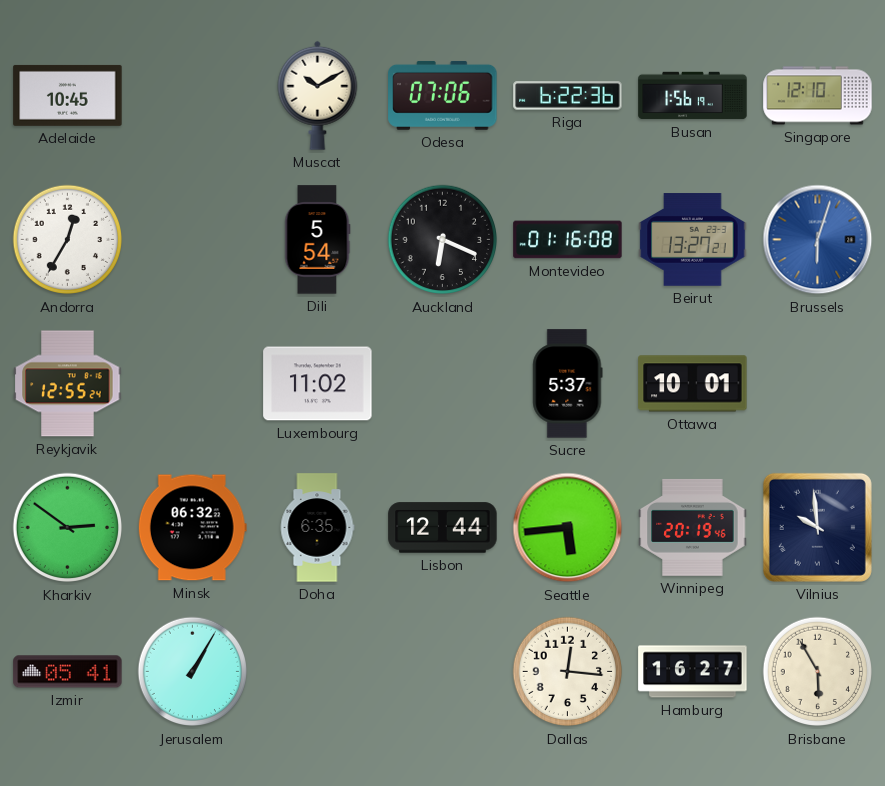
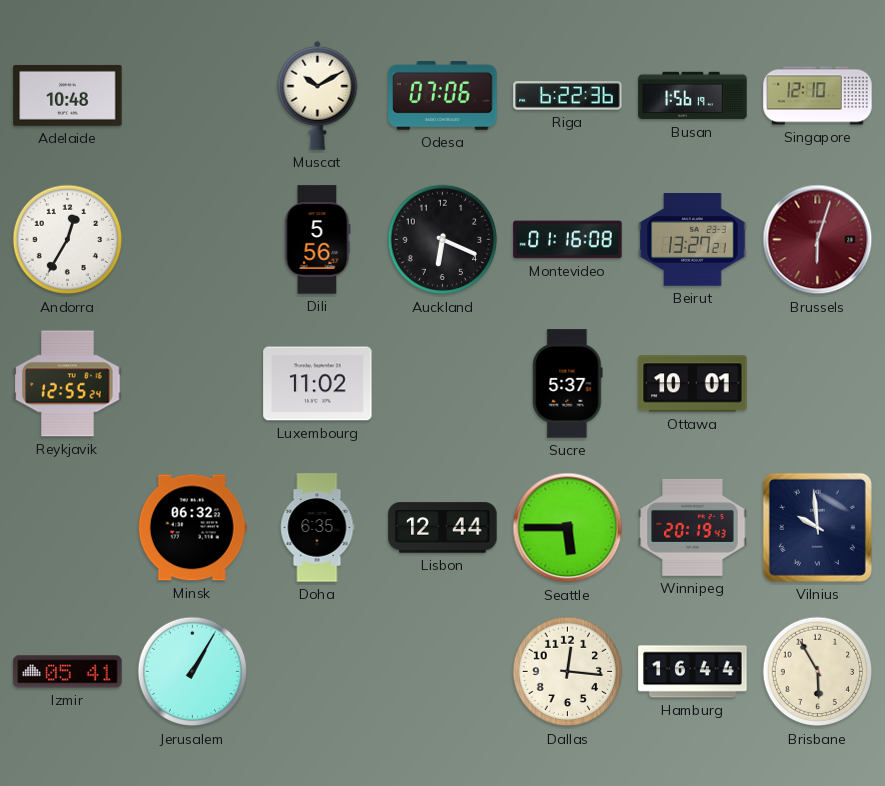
Adelaide: 10:45 -> 10:48
Dili: 5:54 -> 5:56
Brussels dial: blue -> burgundy
Kharkiv: 2:51 -> none
Seattle: 5:44 -> 5:45
Winnipeg: 20:19:46 -> 20:19:43
Hamburg: 16:27 -> 16:44
